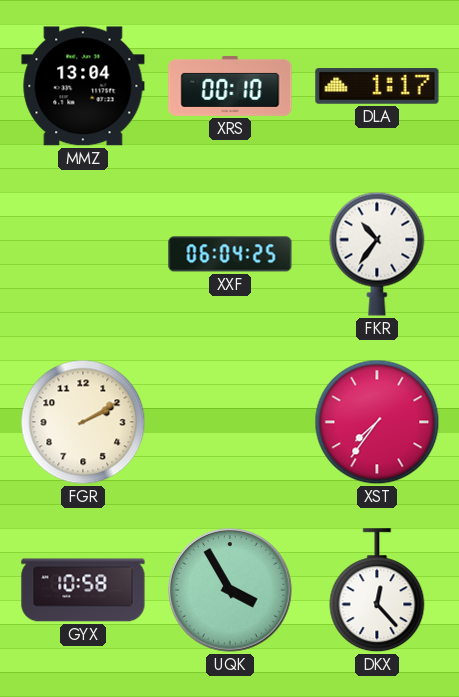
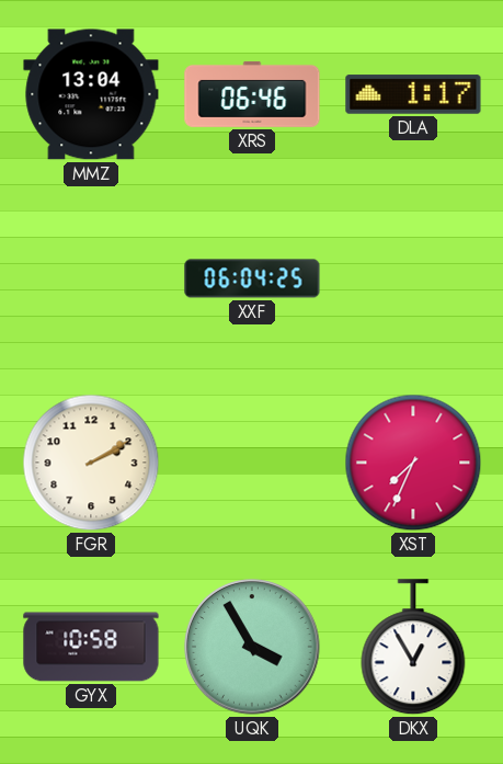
XRS: 00:10 -> 06:46
FKR: 10:36 -> none
XST: 7:36 -> 7:34
DKX: 12:23 -> 12:55
